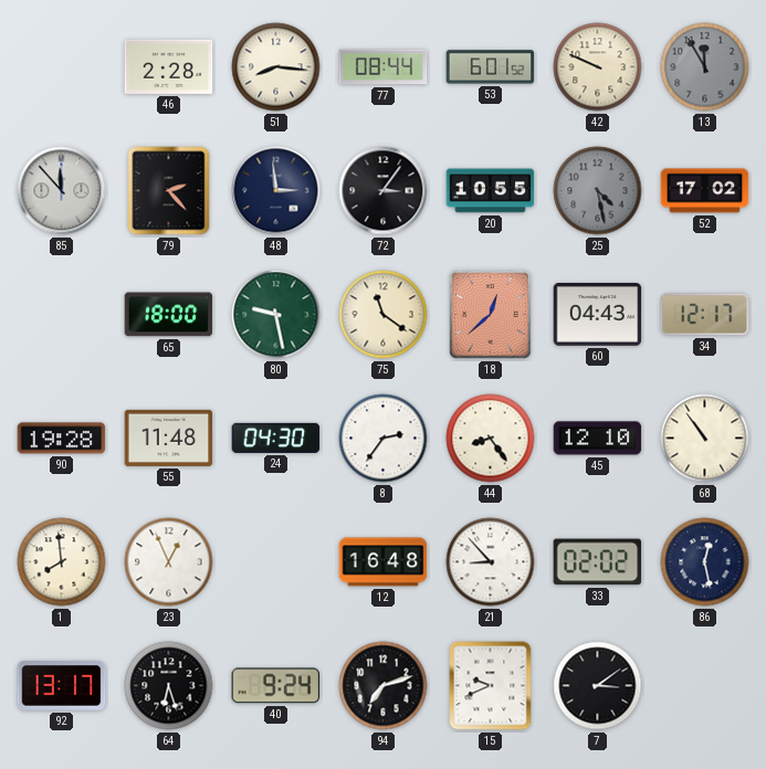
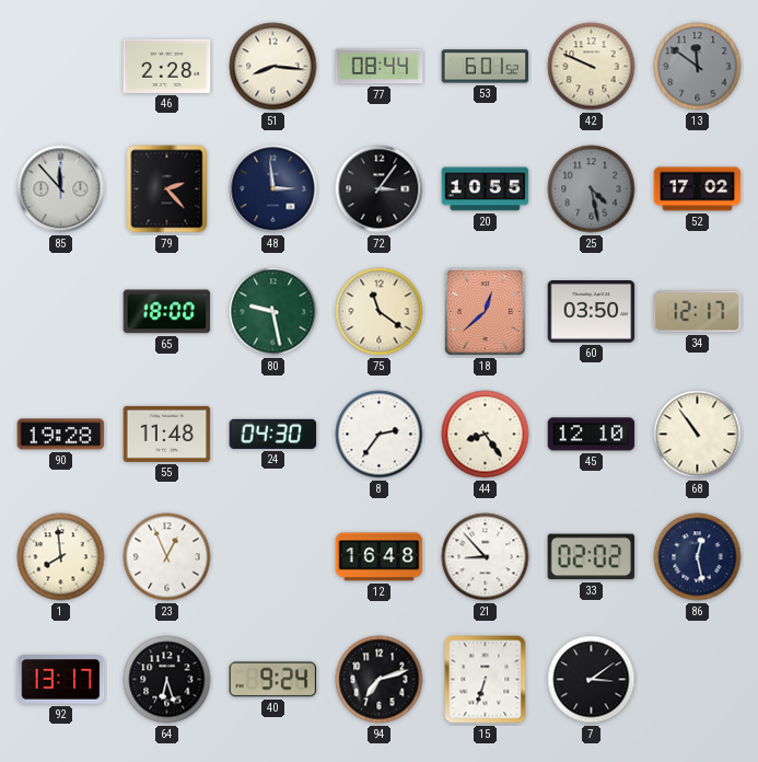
13: 11:55 -> 11:51
60: 04:43 -> 03:50
15: 9:41 -> 6:33
